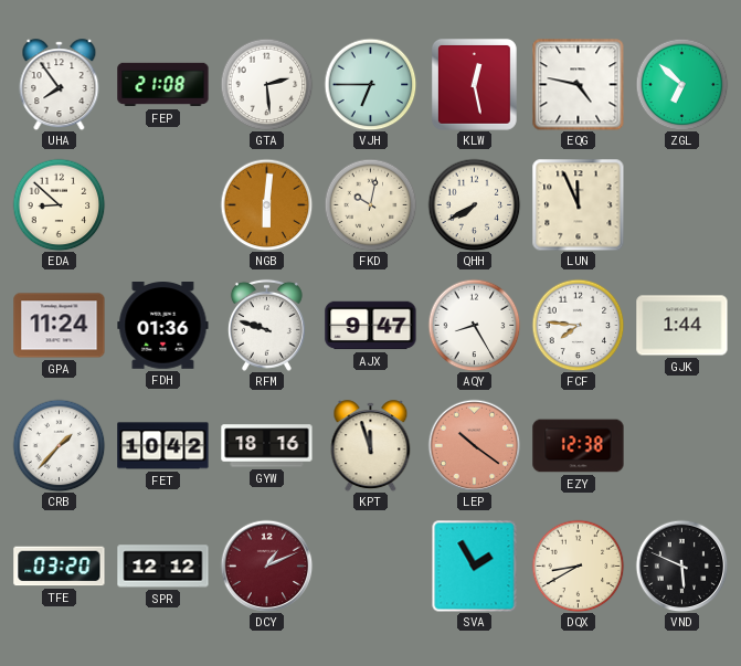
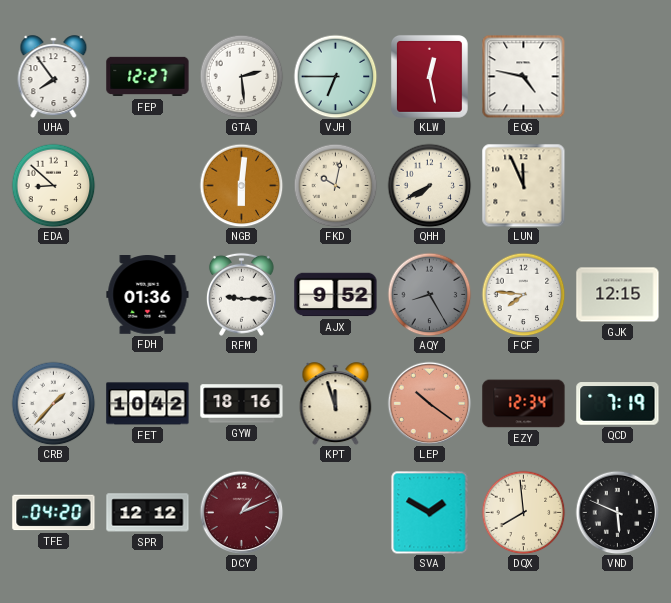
FEP: 21:08 -> 12:27
ZGL: 6:52 -> none
GPA: 11:24 -> none
RFM: 9:48 -> 9:15
AJX: 9:47 -> 9:52
AQY dial: white -> grey
GJK: 1:44 -> 12:15
EZY: 12:38 -> 12:34
QCD: none -> 7:19
TFE: 03:20 -> 04:20
SVA: 1:55 -> 1:50
DQX: 8:40 -> 7:59
